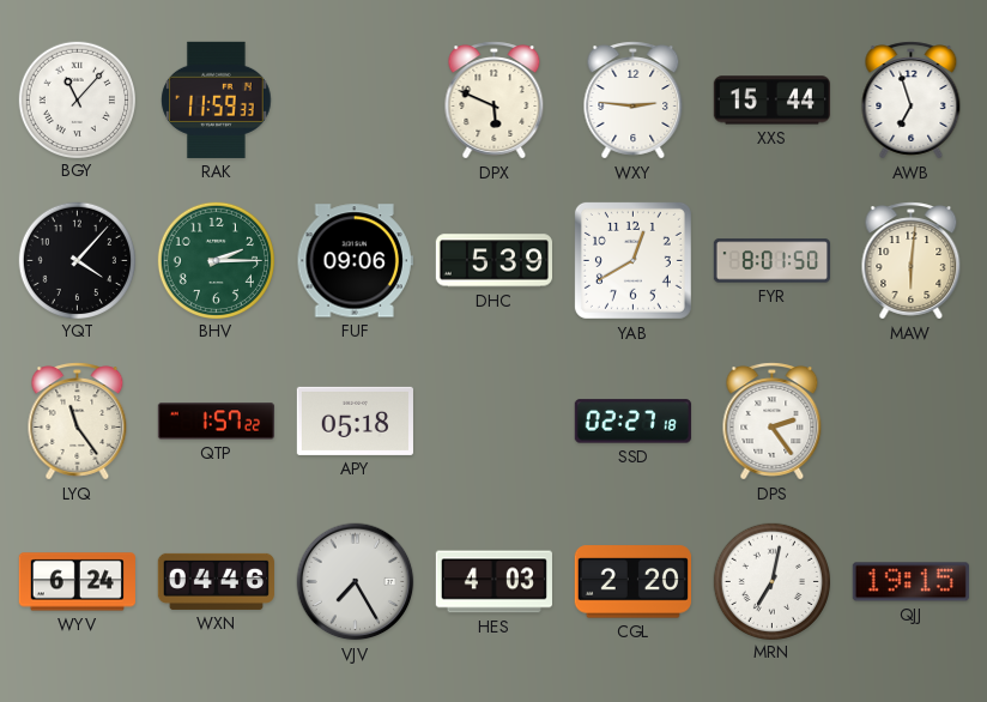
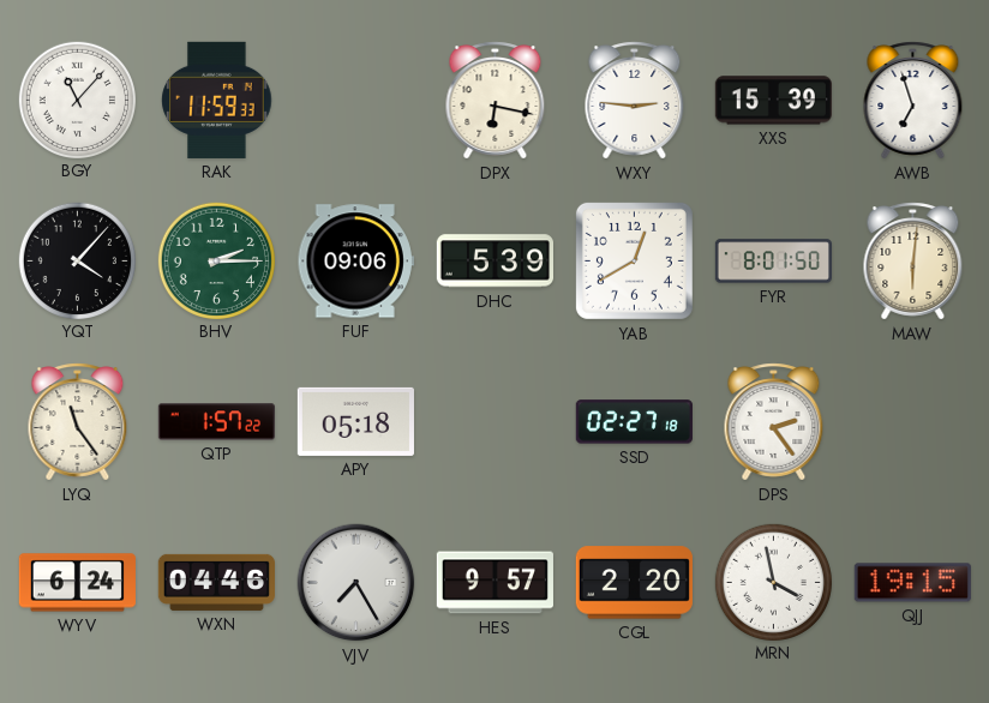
DPX: 5:49 -> 6:17
XXS: 15:44 -> 15:39
HES: 4:03 -> 9:57
MRN: 7:02 -> 3:58
